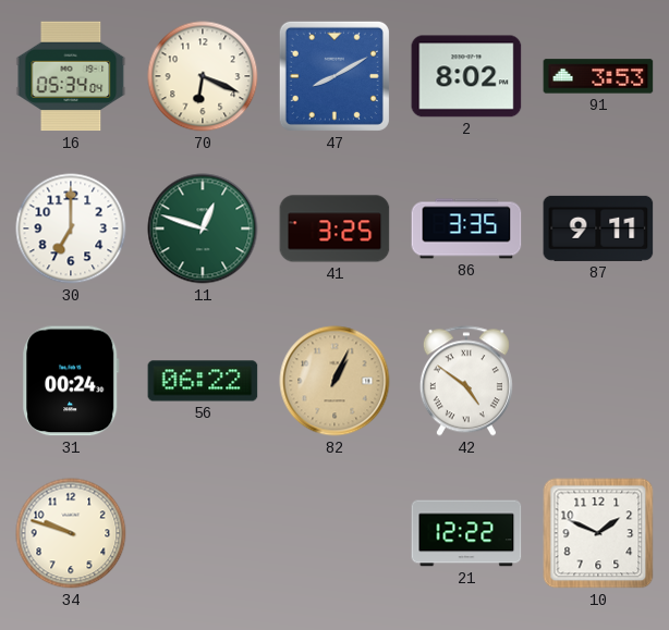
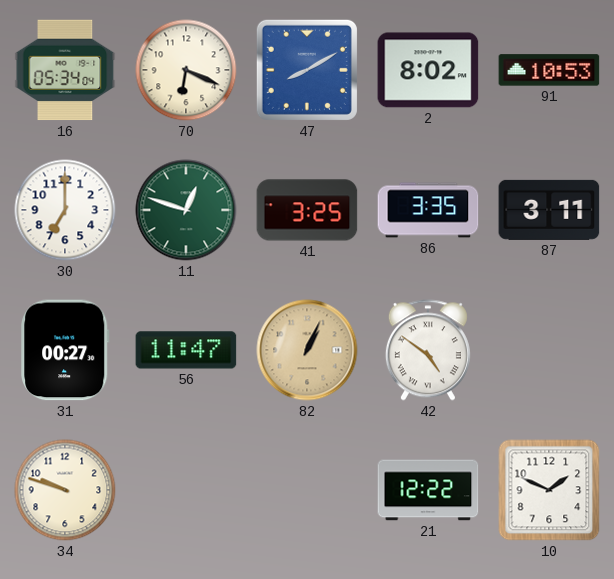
91: 3:53 -> 10:53
87: 9:11 -> 3:11
31: 00:24 -> 00:27
56: 06:22 -> 11:47
